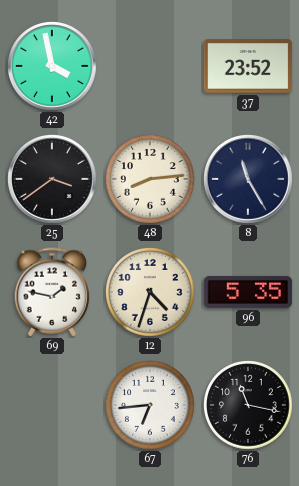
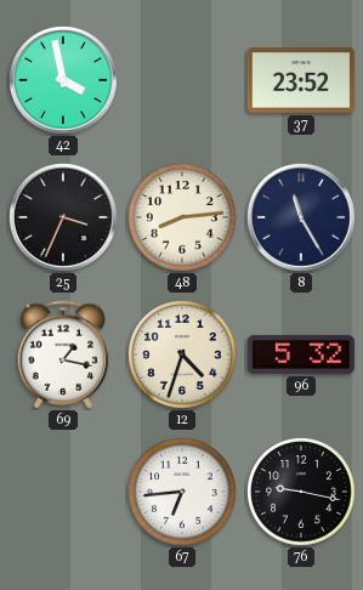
25: 3:39 -> 3:34
69: 1:47 -> 1:17
96: 5:35 -> 5:32
76: 11:17 -> 9:17
